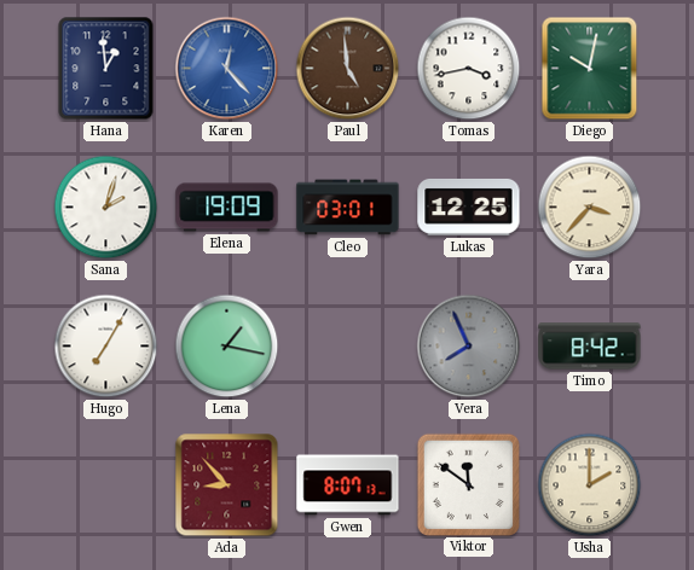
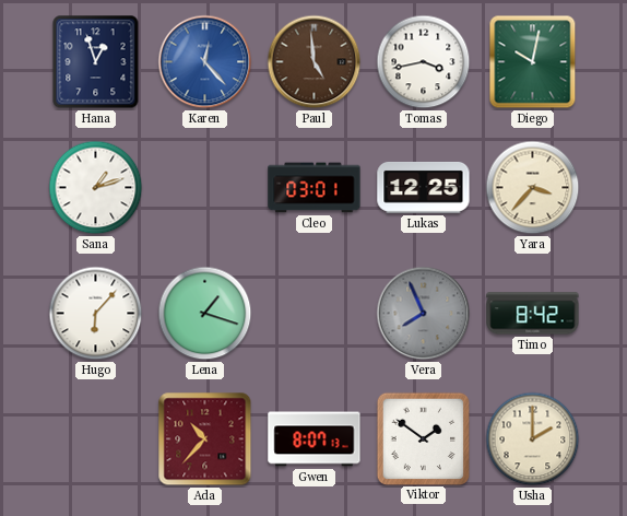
Hana: 12:59 -> 12:57
Sana: 2:03 -> 1:12
Elena: 19:09 -> none
Hugo: 7:05 -> 6:07
Lena: 1:17 -> 1:18
Ada: 8:53 -> 10:37
Viktor: 11:51 -> 1:51
